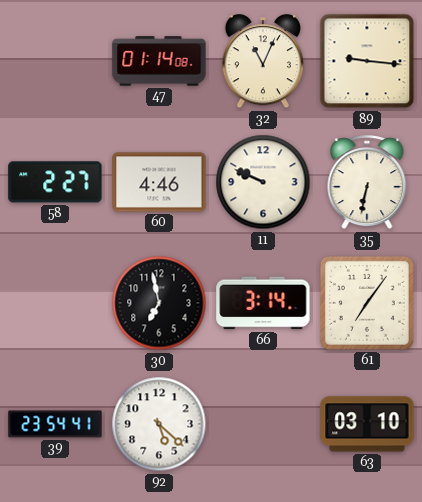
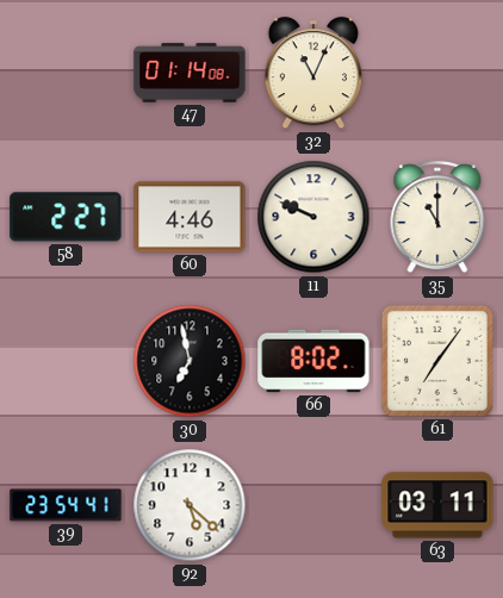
89: 9:16 -> none
35: 6:32 -> 11:00
66: 3:14 -> 8:02
63: 03:10 -> 03:11
